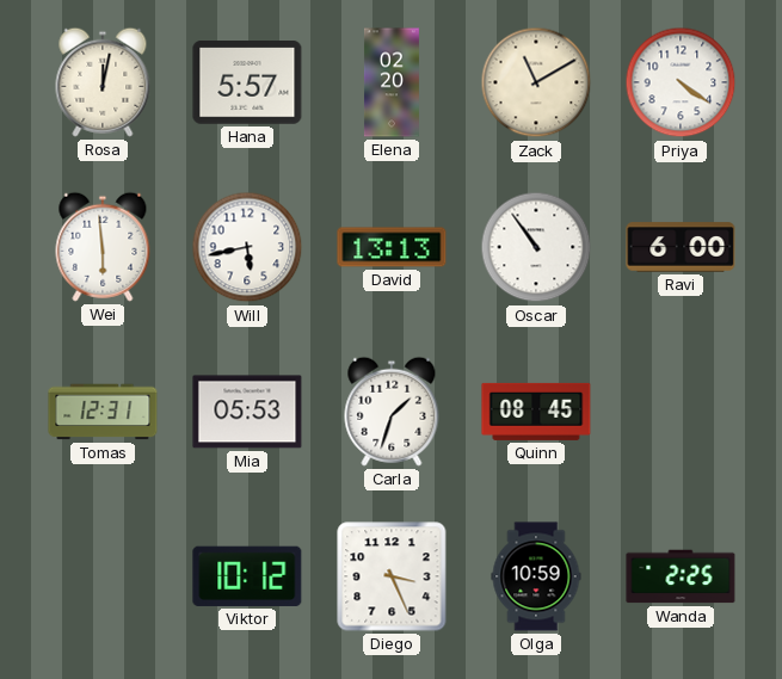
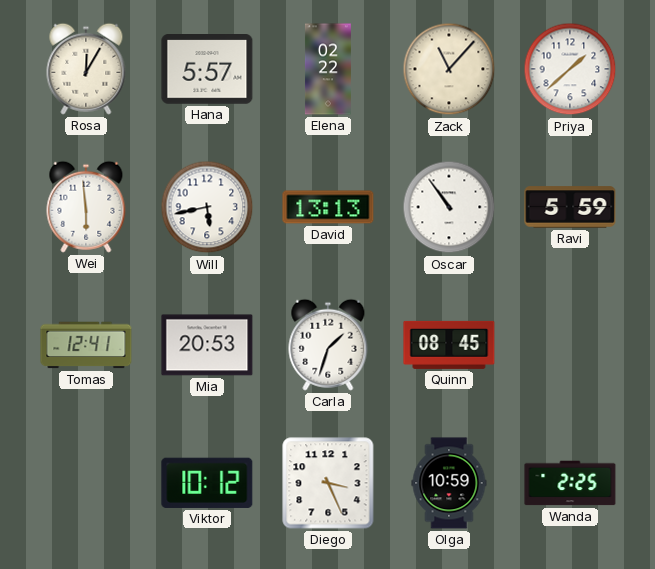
Rosa: 12:02 -> 12:05
Elena: 02:20 -> 02:22
Zack: 11:10 -> 11:07
Priya: 4:21 -> 1:38
Ravi: 6:00 -> 5:59
Tomas: 12:31 -> 12:41
Mia: 05:53 -> 20:53
